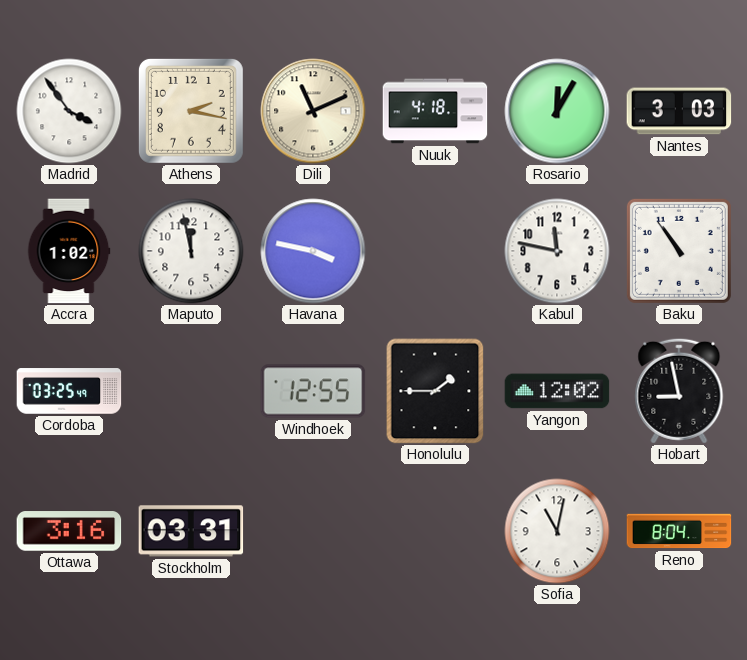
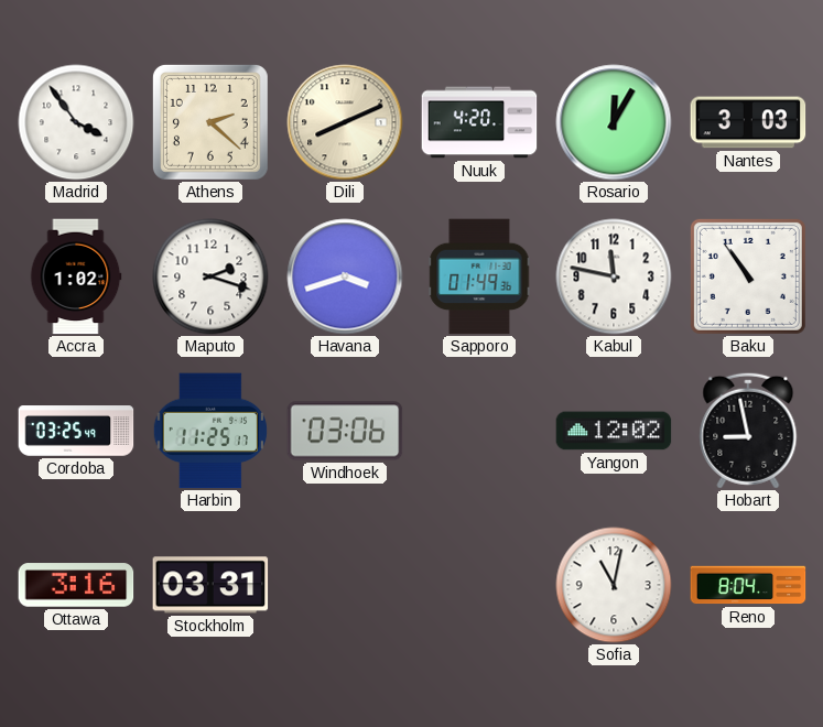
Athens: 2:17 -> 2:22
Dili: 11:11 -> 8:11
Nuuk: 4:18 -> 4:20
Maputo: 11:58 -> 2:18
Havana: 3:47 -> 3:42
Sapporo: none -> 01:49
Harbin: none -> 11:25
Windhoek: 12:55 -> 03:06
Honolulu: 1:45 -> none
